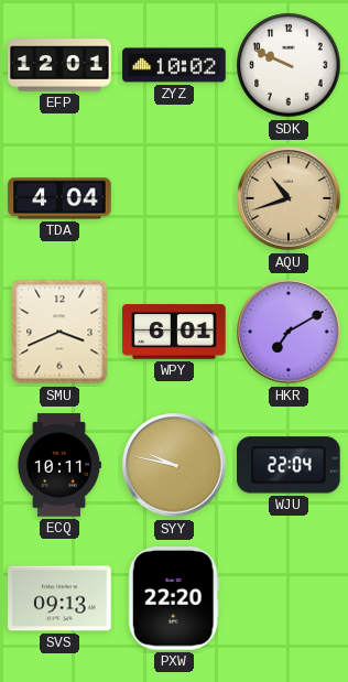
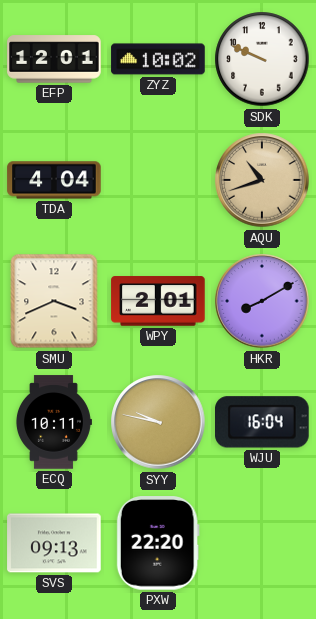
WPY: 6:01 -> 2:01
HKR: 7:10 -> 8:10
WJU: 22:04 -> 16:04
